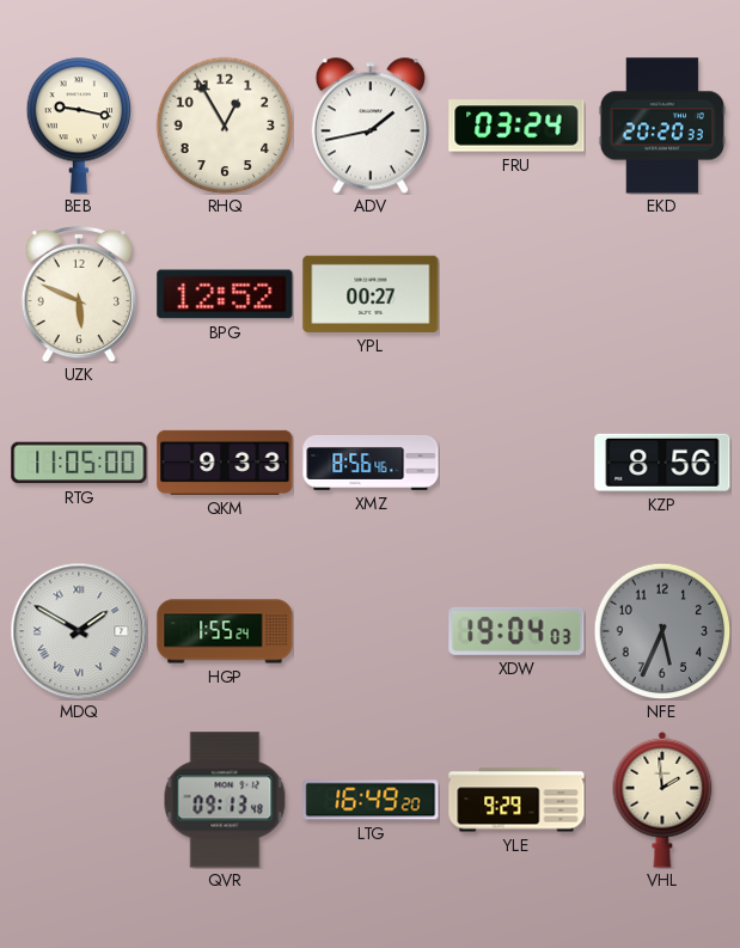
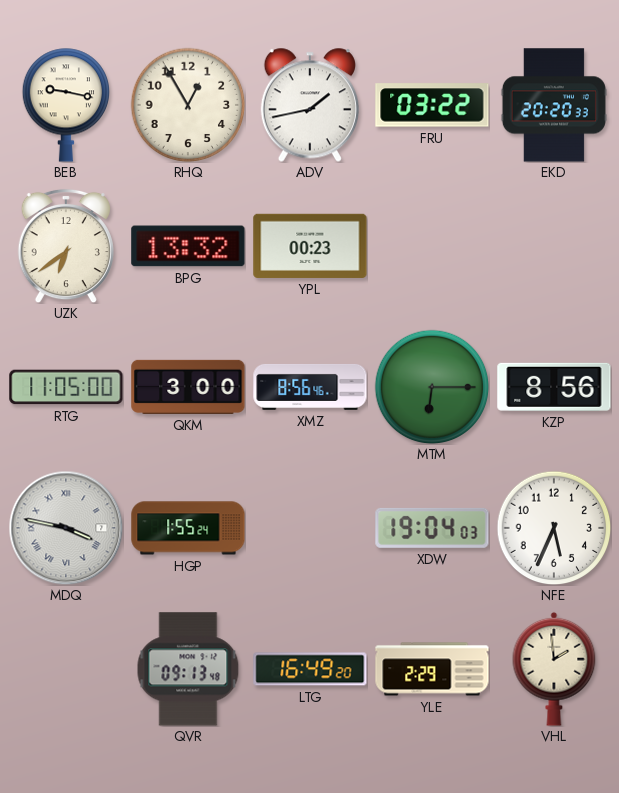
FRU: 03:24 -> 03:22
UZK: 5:49 -> 6:39
BPG: 12:52 -> 13:32
YPL: 00:27 -> 00:23
QKM: 9:33 -> 3:00
MTM: none -> 6:15
MDQ: 1:50 -> 3:47
NFE dial: grey -> white
YLE: 9:29 -> 2:29
